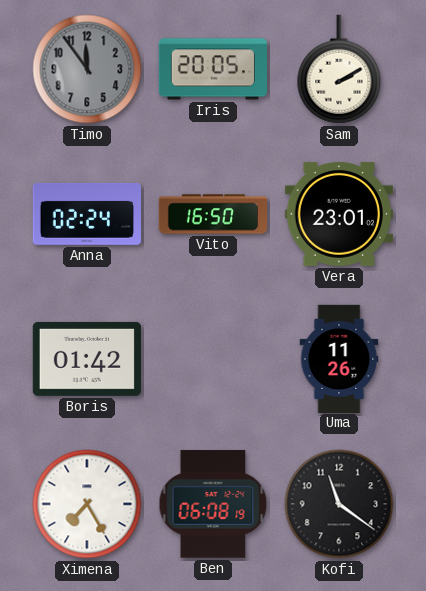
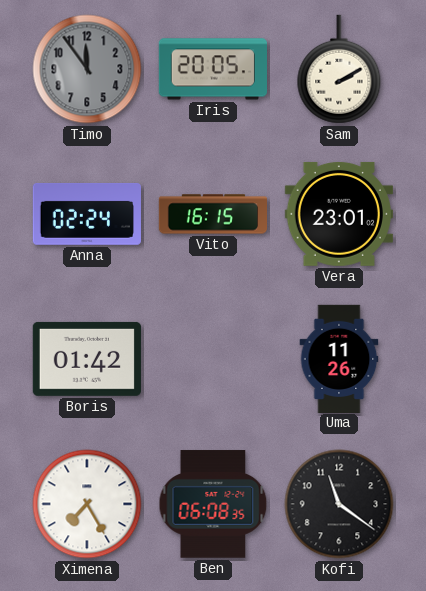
Vito: 16:50 -> 16:15
Ben: 06:08:19 -> 06:08:35
